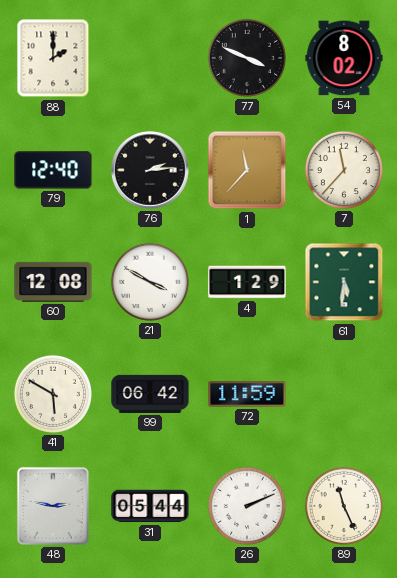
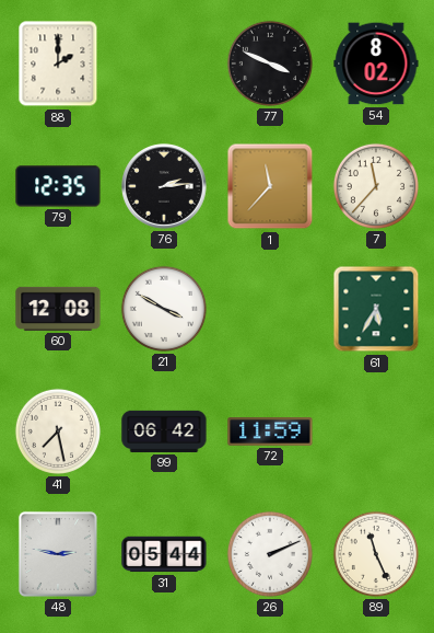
79: 12:40 -> 12:35
4: 1:29 -> none
61: 5:31 -> 5:35
41: 5:50 -> 7:28
